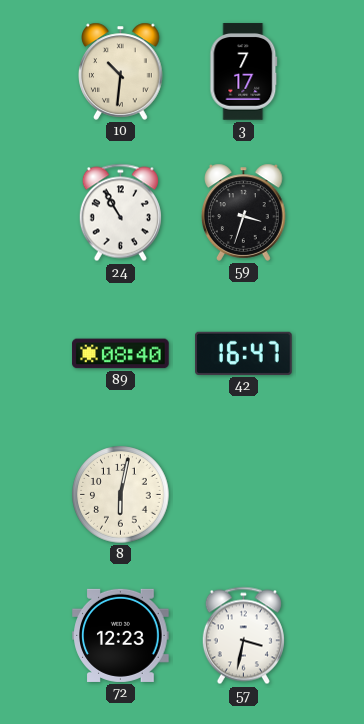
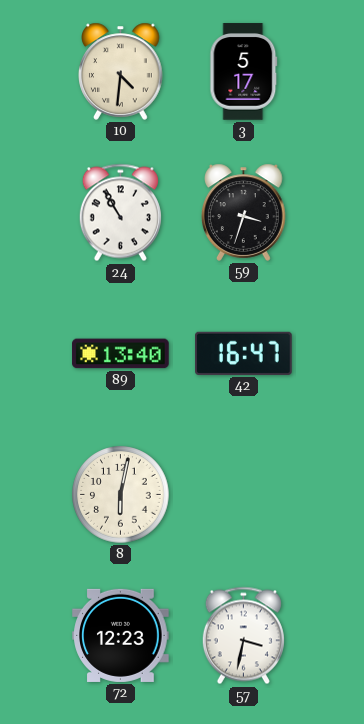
10: 10:31 -> 4:31
3: 7:17 -> 5:17
89: 08:40 -> 13:40
